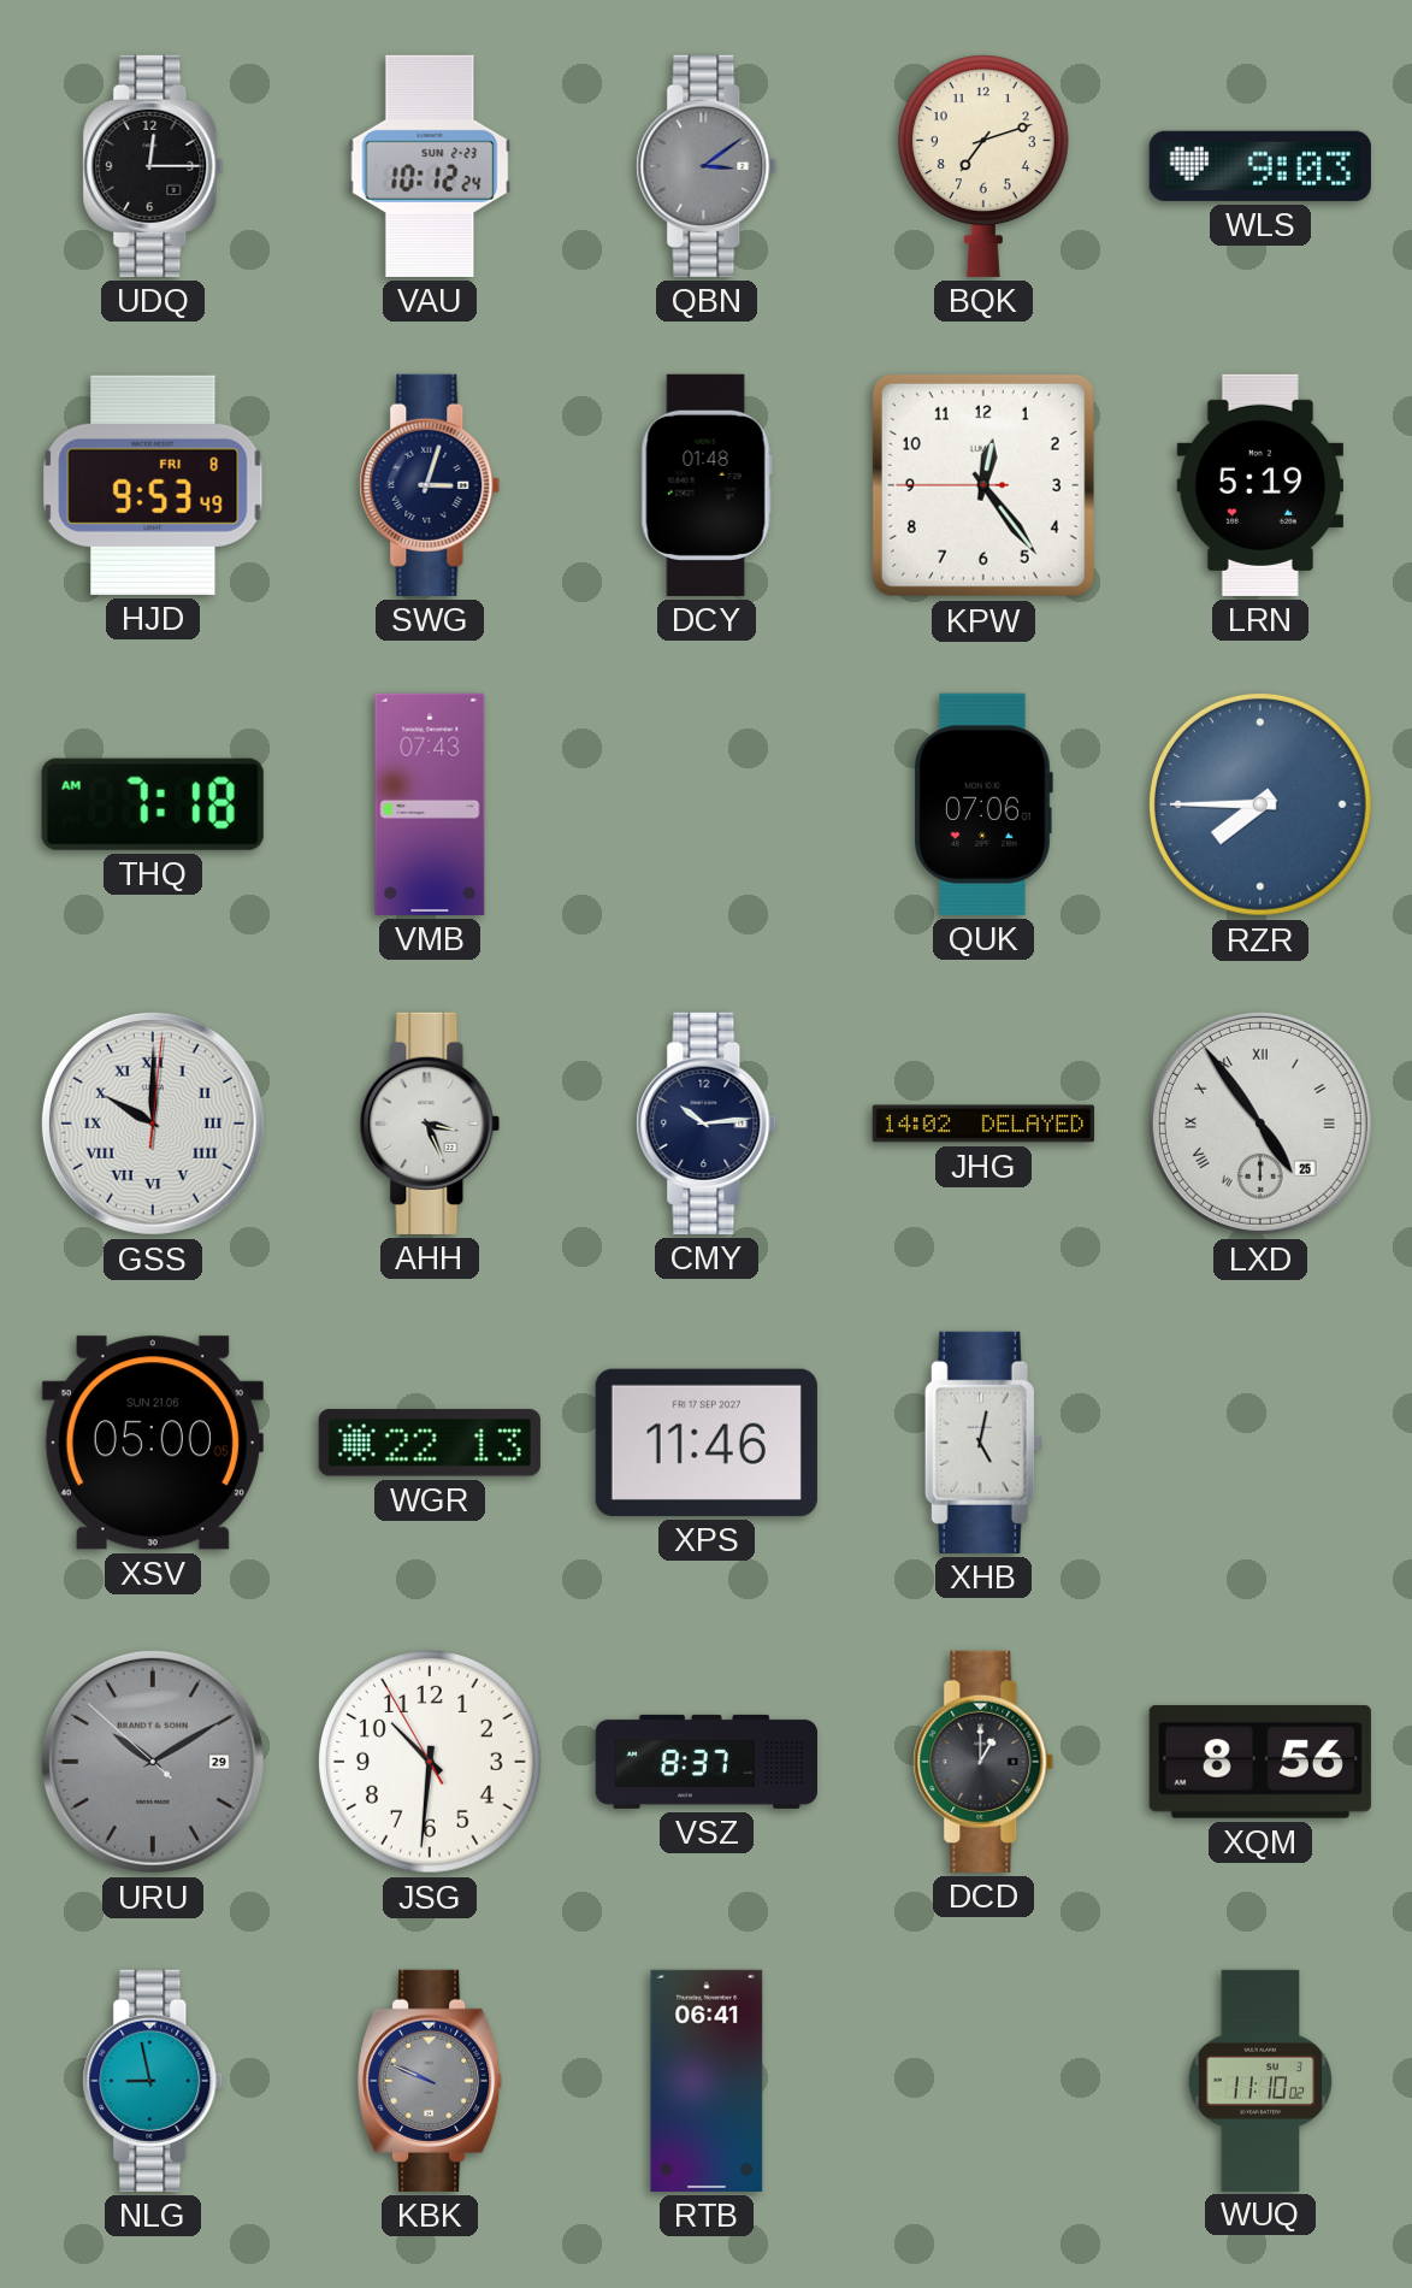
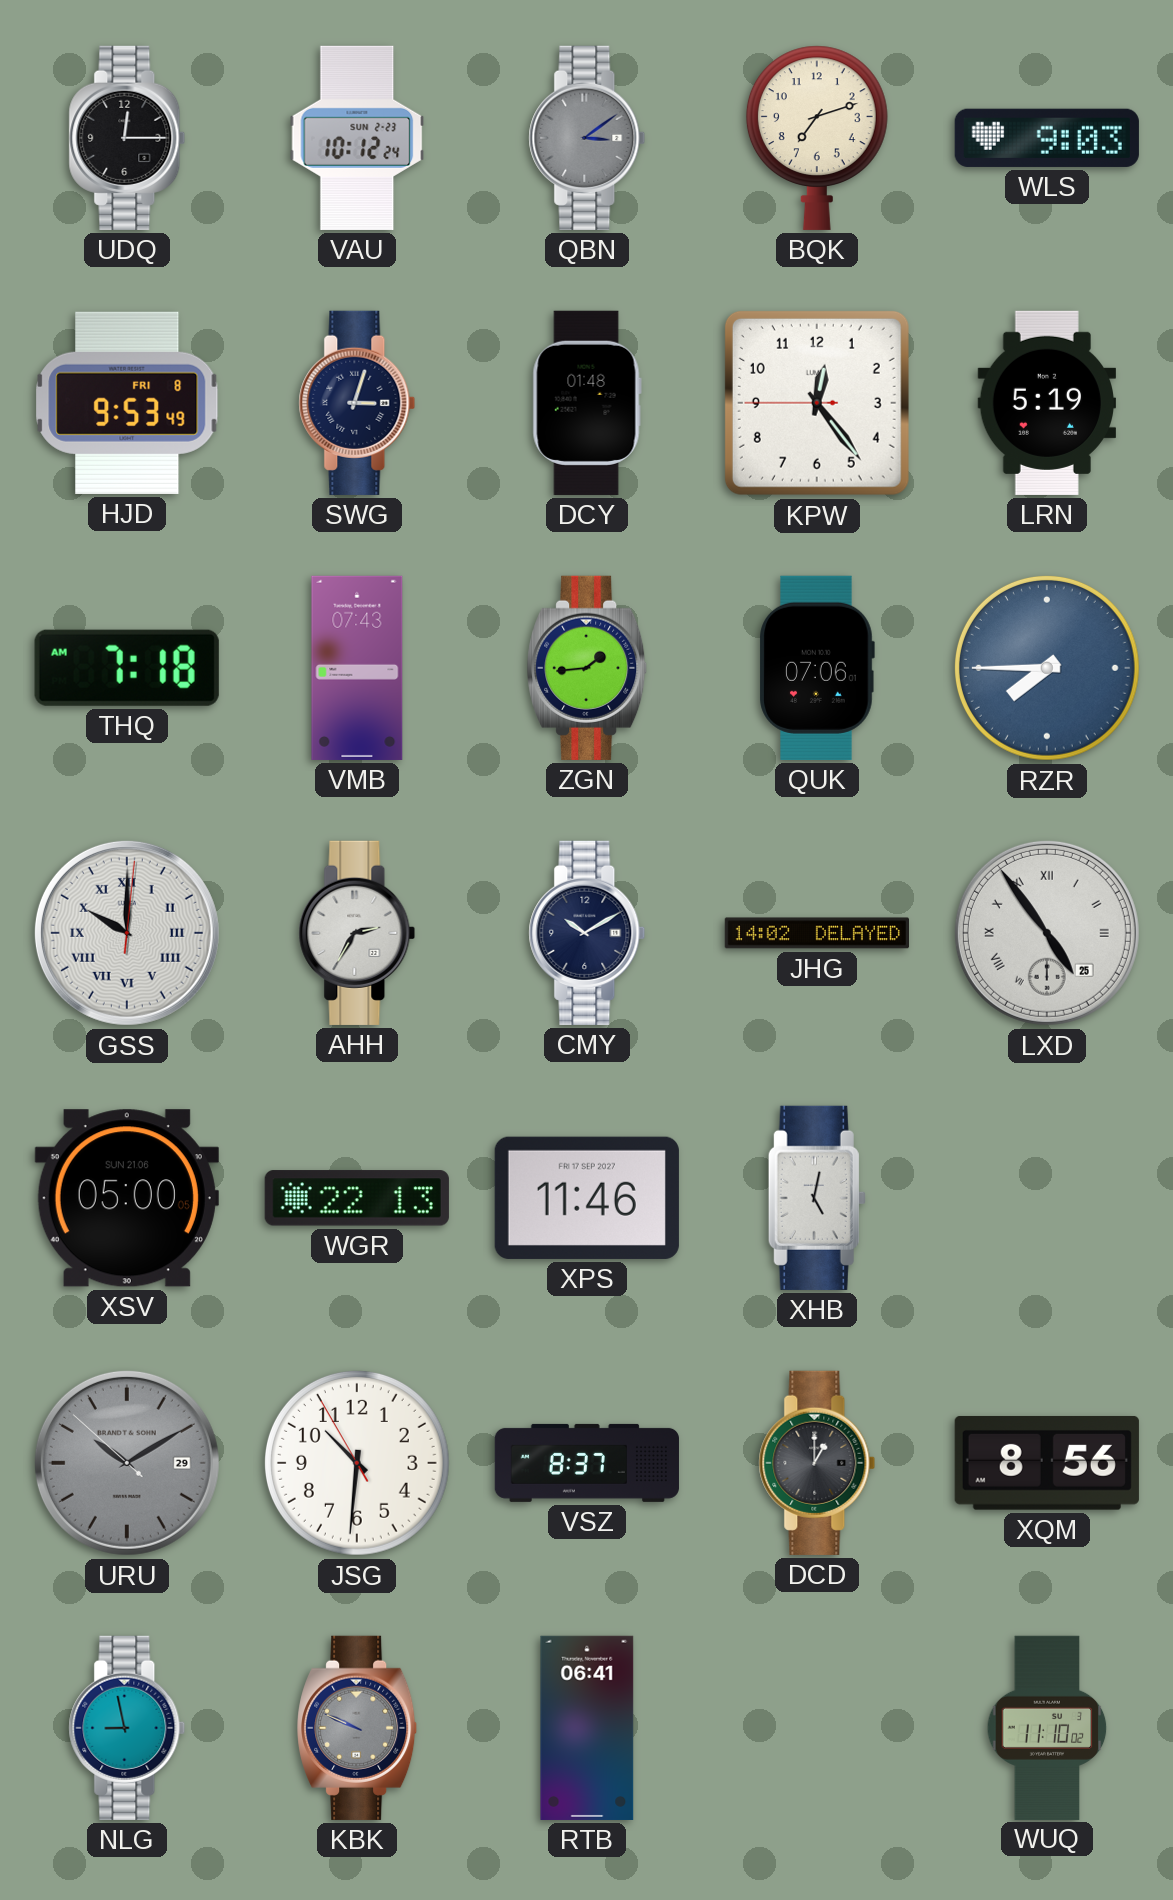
ZGN: none -> 1:44
AHH: 3:26 -> 2:35
CMY: 10:14 -> 10:10
